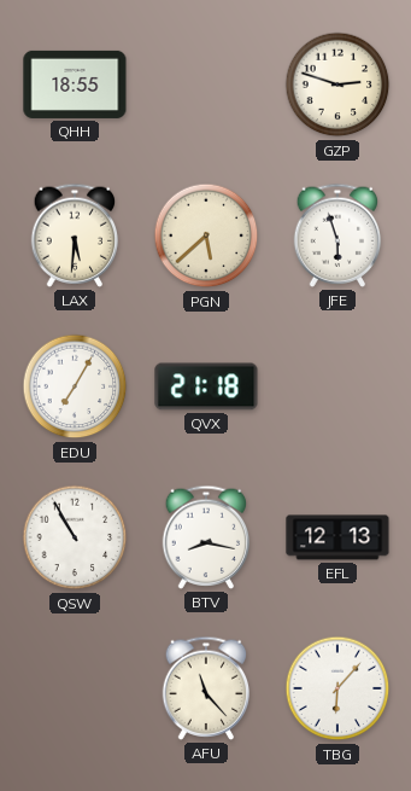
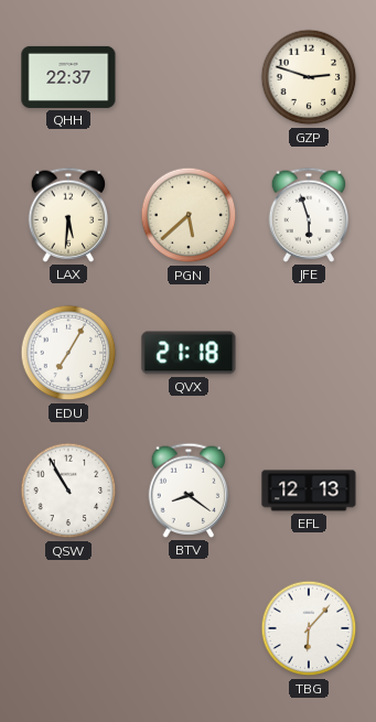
QHH: 18:55 -> 22:37
BTV: 8:17 -> 8:21
AFU: 11:23 -> none
